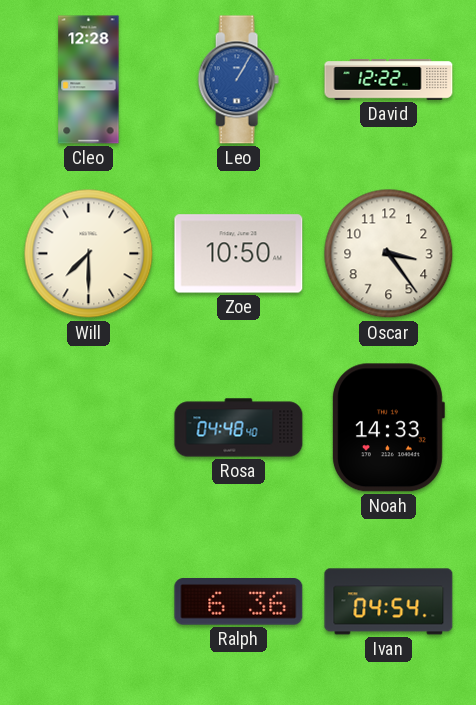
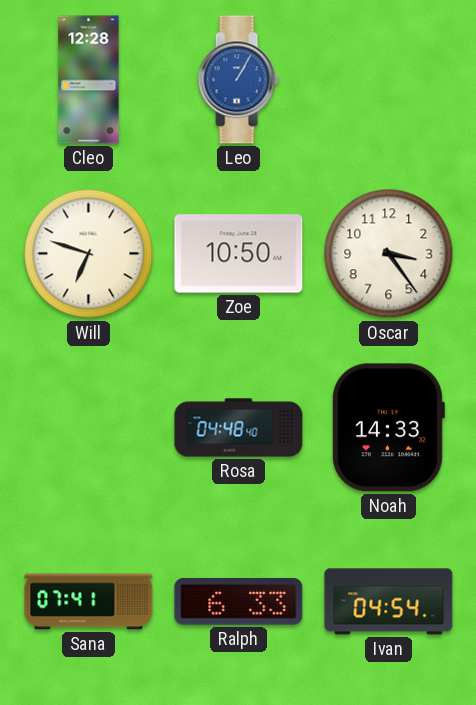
David: 12:22 -> none
Will: 7:30 -> 6:48
Sana: none -> 07:41
Ralph: 6:36 -> 6:33
